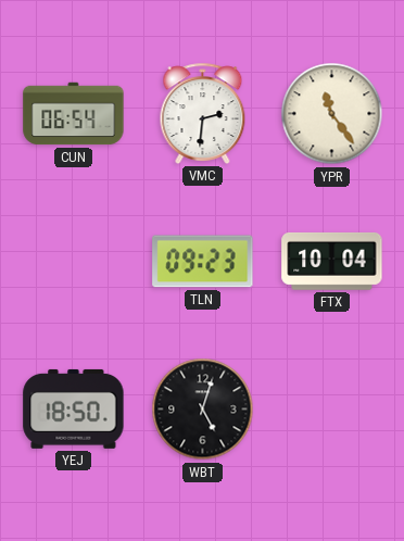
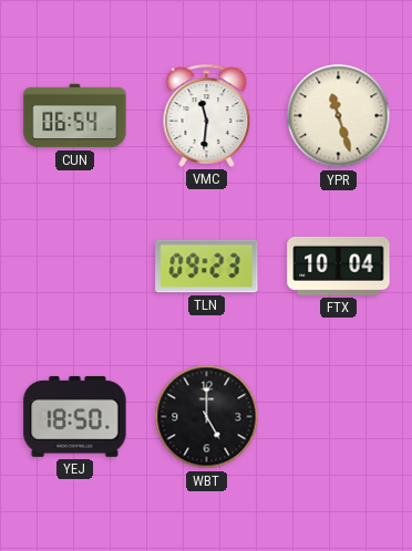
VMC: 2:31 -> 11:31
YPR: 11:24 -> 11:27
WBT: 5:03 -> 5:00
